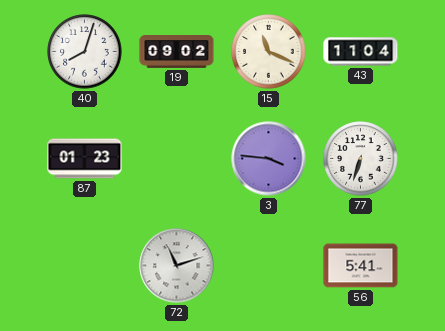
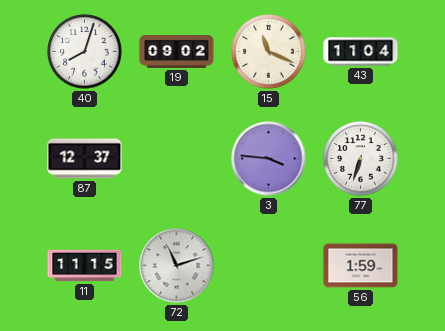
87: 01:23 -> 12:37
11: none -> 11:15
56: 5:41 -> 1:59
